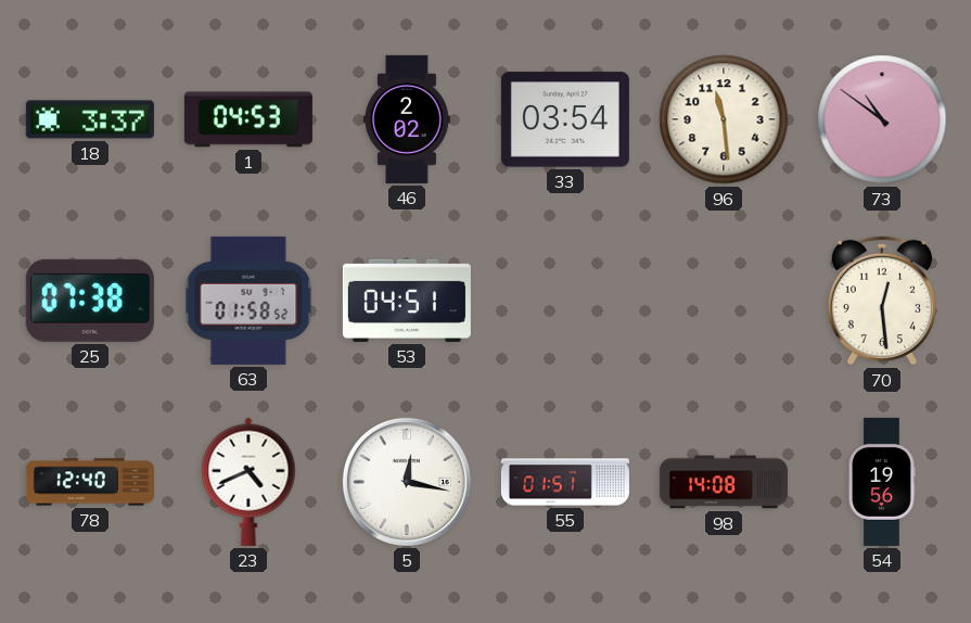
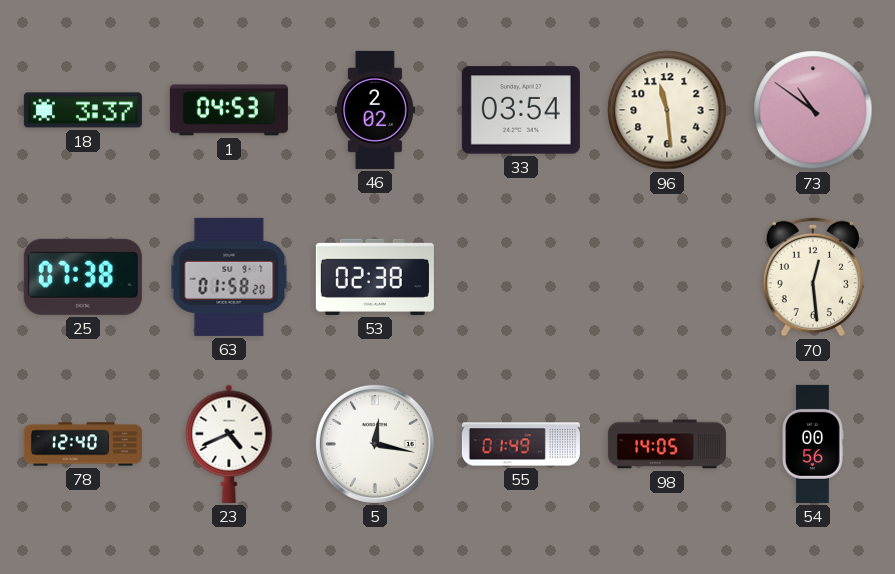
63: 01:58:52 -> 01:58:20
53: 04:51 -> 02:38
55: 01:51 -> 01:49
98: 14:08 -> 14:05
54: 19:56 -> 00:56
